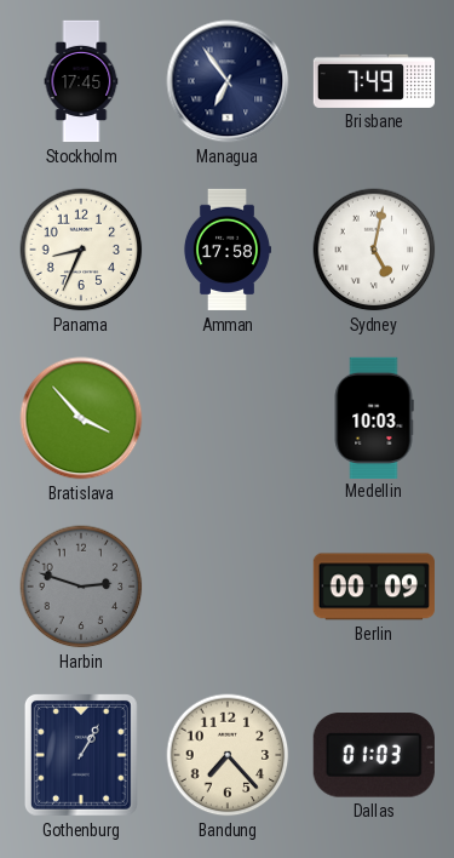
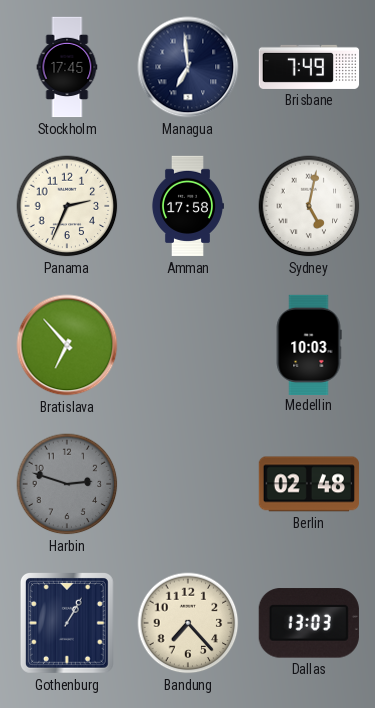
Managua: 6:54 -> 6:59
Panama: 8:34 -> 2:34
Bratislava: 3:53 -> 6:53
Berlin: 00:09 -> 02:48
Dallas: 01:03 -> 13:03
